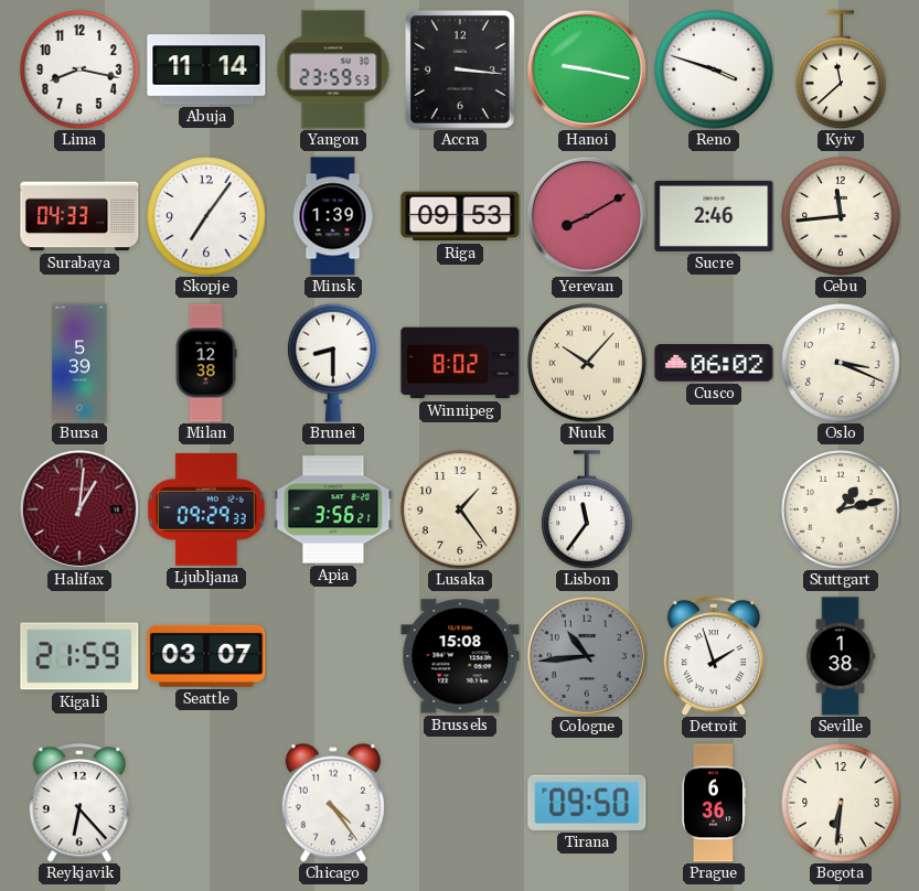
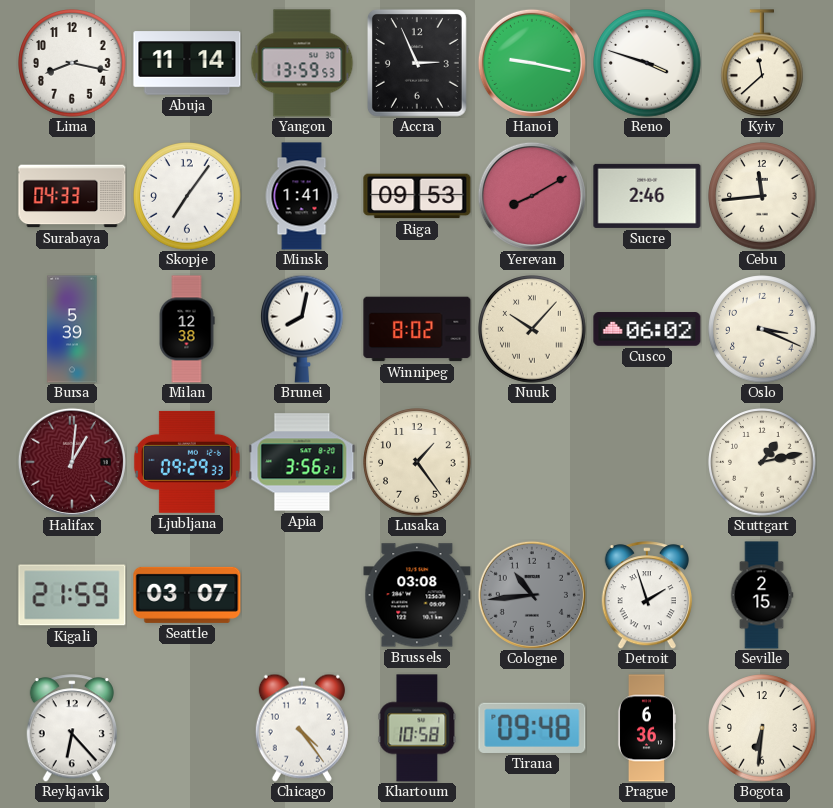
Yangon: 23:59 -> 13:59
Accra: 3:16 -> 2:56
Minsk: 1:39 -> 1:41
Brunei: 8:30 -> 8:02
Lisbon: 11:36 -> none
Brussels: 15:08 -> 03:08
Seville: 1:38 -> 2:15
Khartoum: none -> 10:58
Tirana: 09:50 -> 09:48
